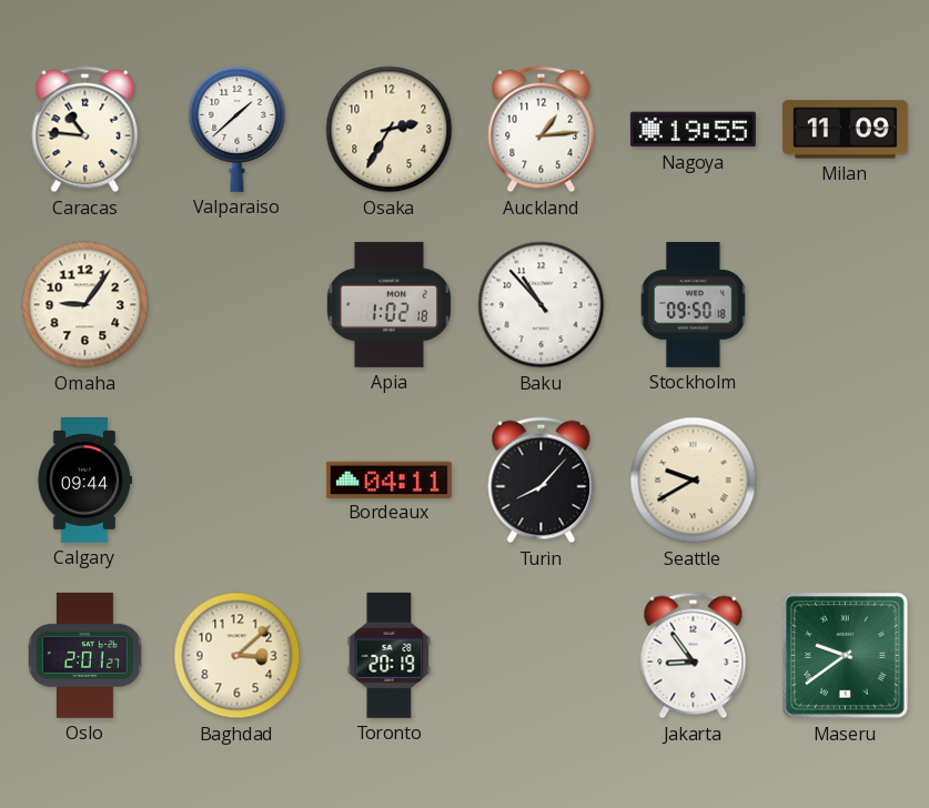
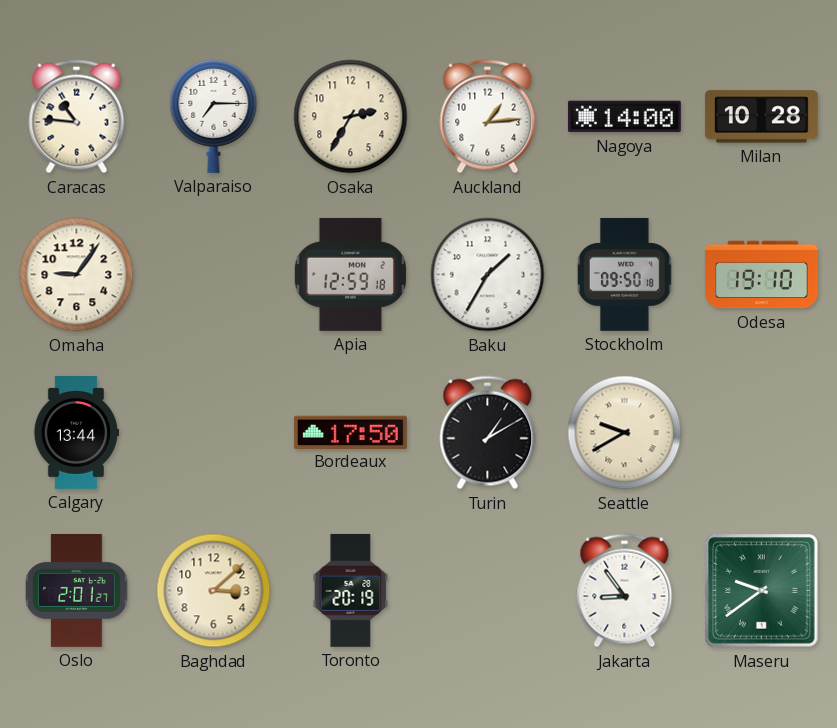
Valparaiso: 1:38 -> 7:15
Nagoya: 19:55 -> 14:00
Milan: 11:09 -> 10:28
Apia: 1:02 -> 12:59
Baku: 10:53 -> 1:35
Odesa: none -> 19:10
Calgary: 09:44 -> 13:44
Bordeaux: 04:11 -> 17:50
Turin: 8:07 -> 1:10
